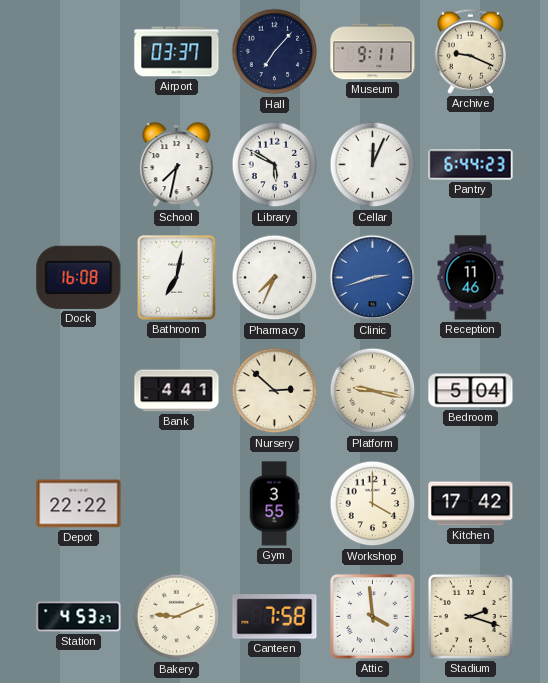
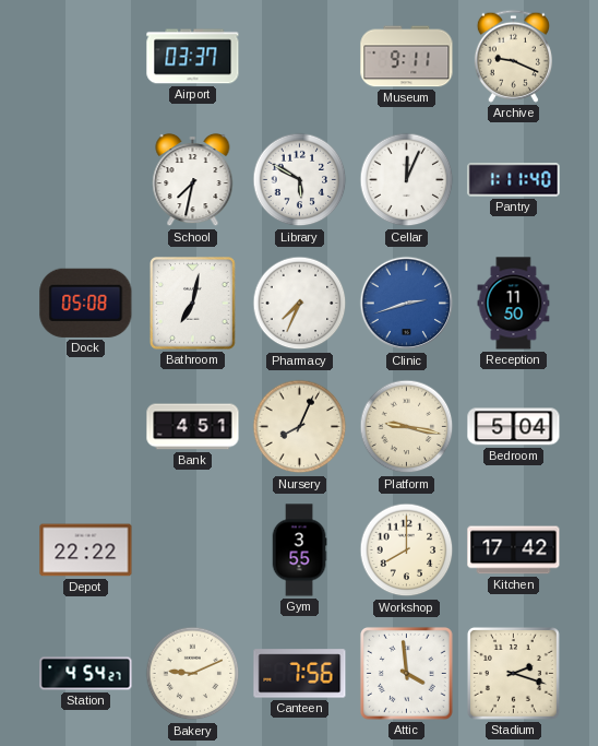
Hall: 7:07 -> none
Pantry: 6:44 -> 1:11
Dock: 16:08 -> 05:08
Reception: 11:46 -> 11:50
Bank: 4:41 -> 4:51
Nursery: 2:52 -> 8:04
Workshop: 4:00 -> 8:00
Station: 4:53 -> 4:54
Canteen: 7:58 -> 7:56
